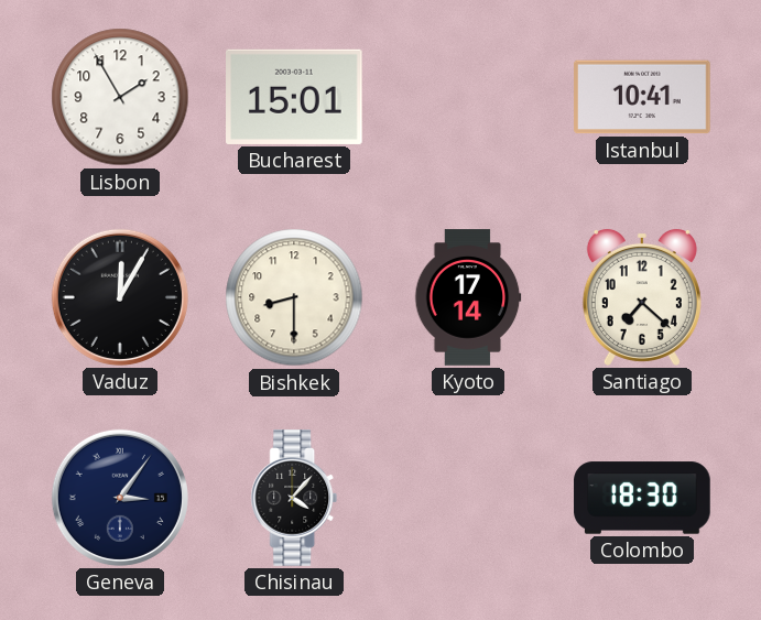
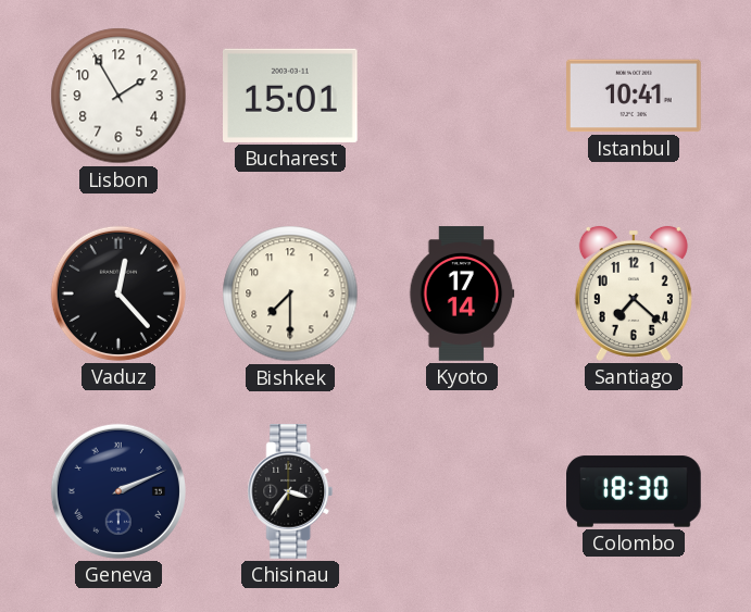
Vaduz: 12:05 -> 12:23
Bishkek: 8:30 -> 7:30
Geneva: 3:06 -> 2:11
Chisinau: 4:07 -> 3:36
